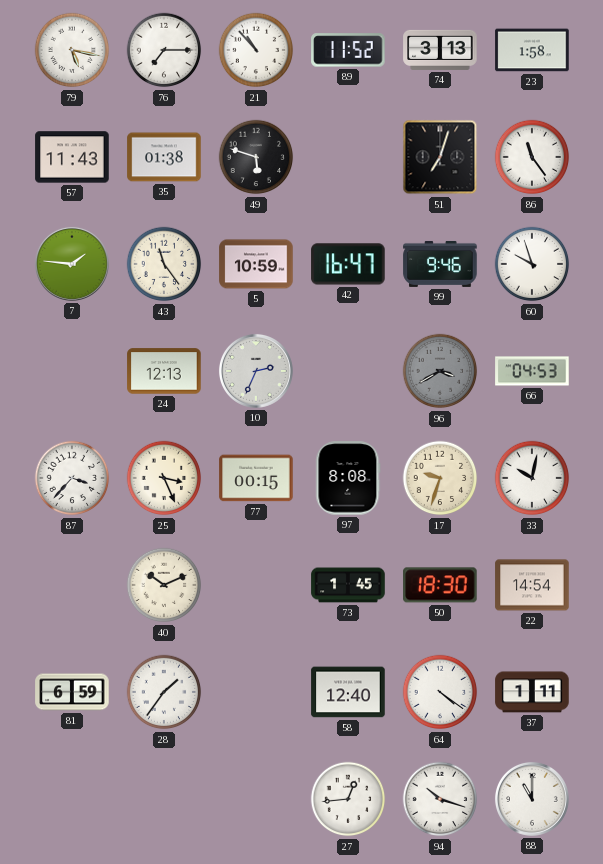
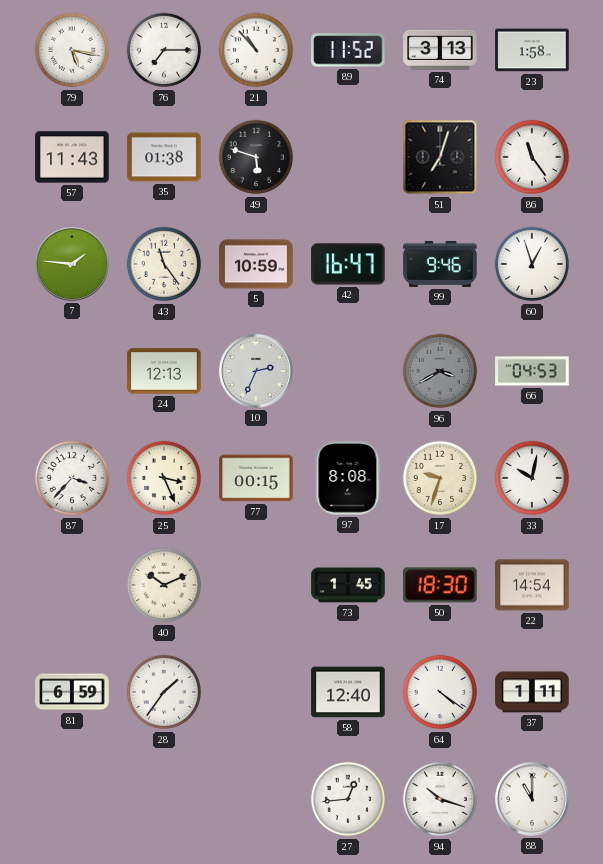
60: 9:57 -> 12:57
